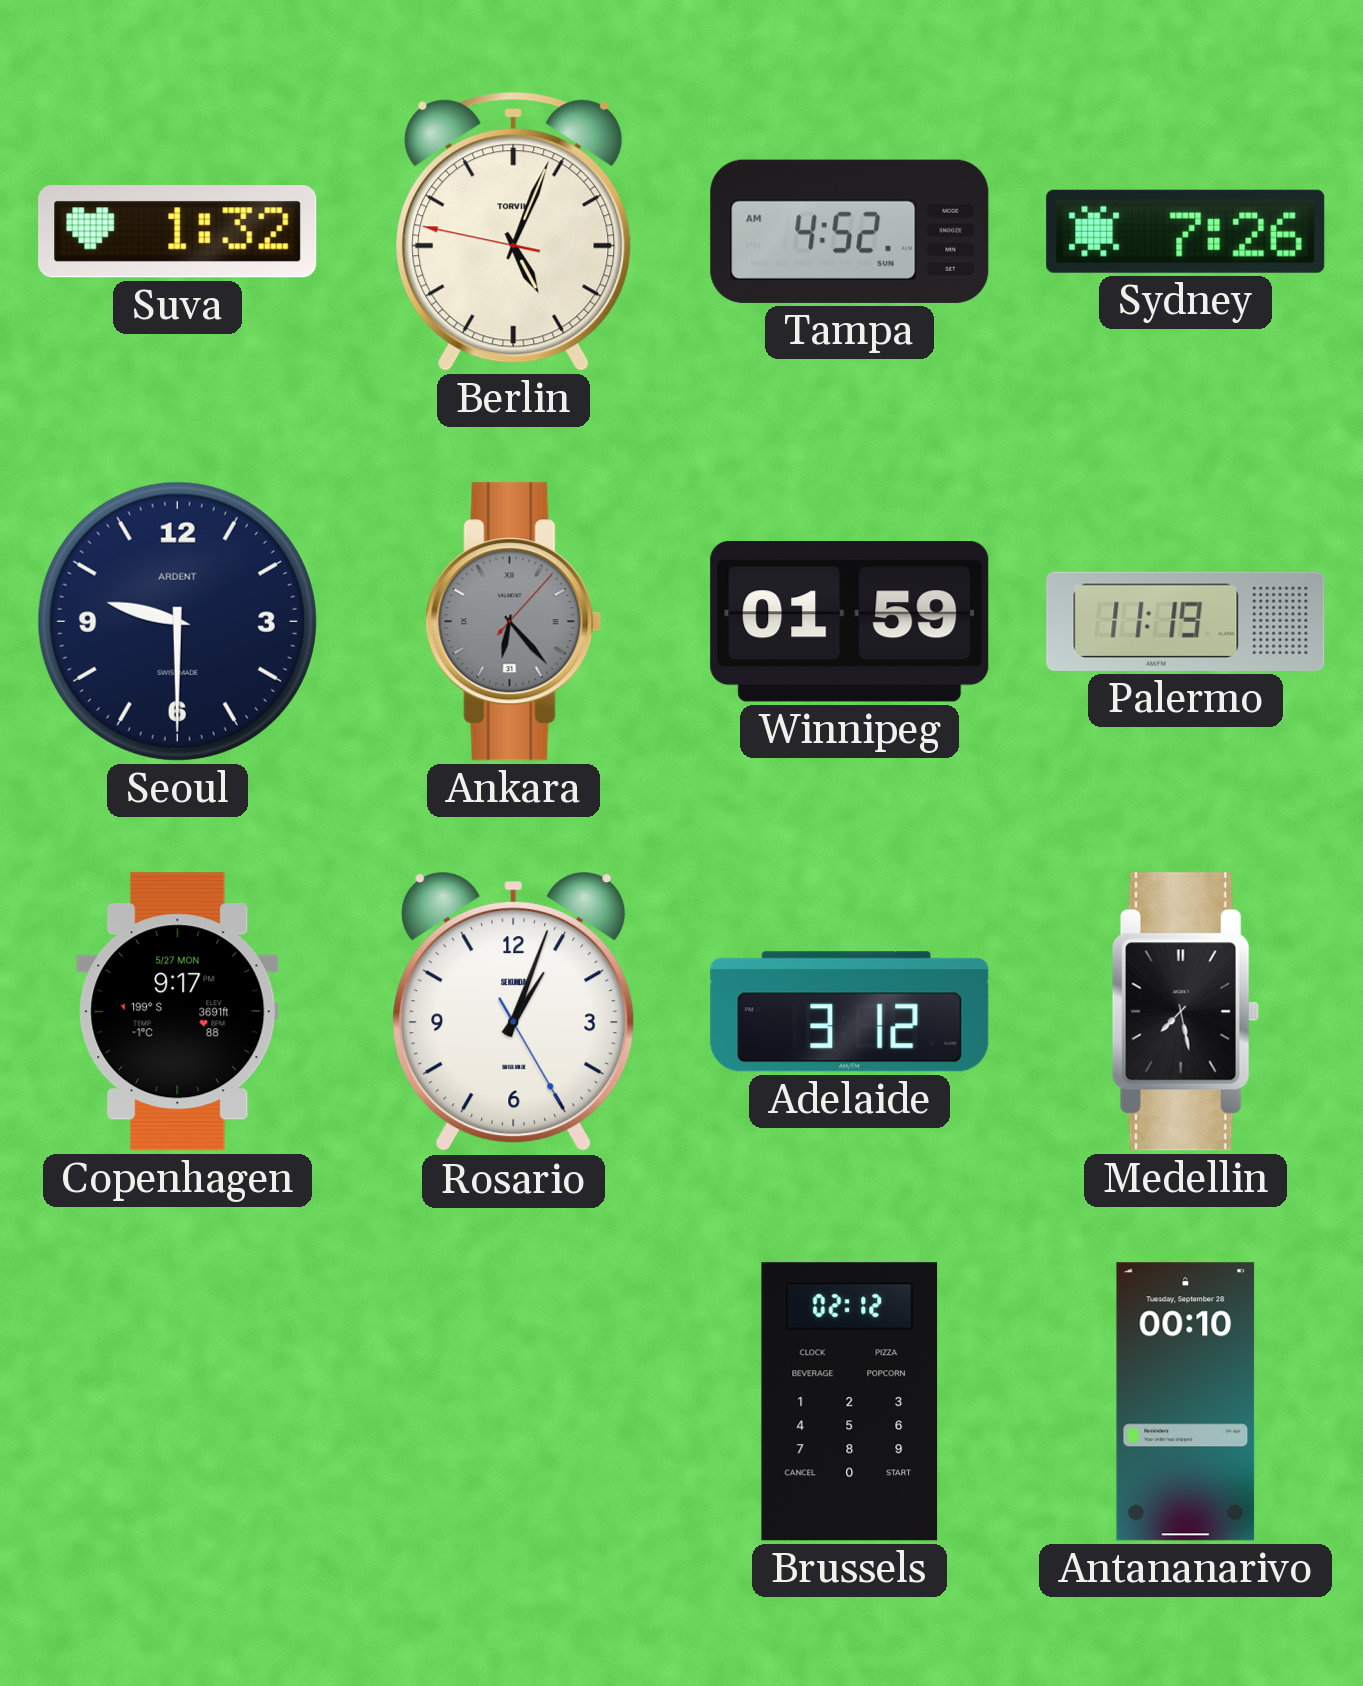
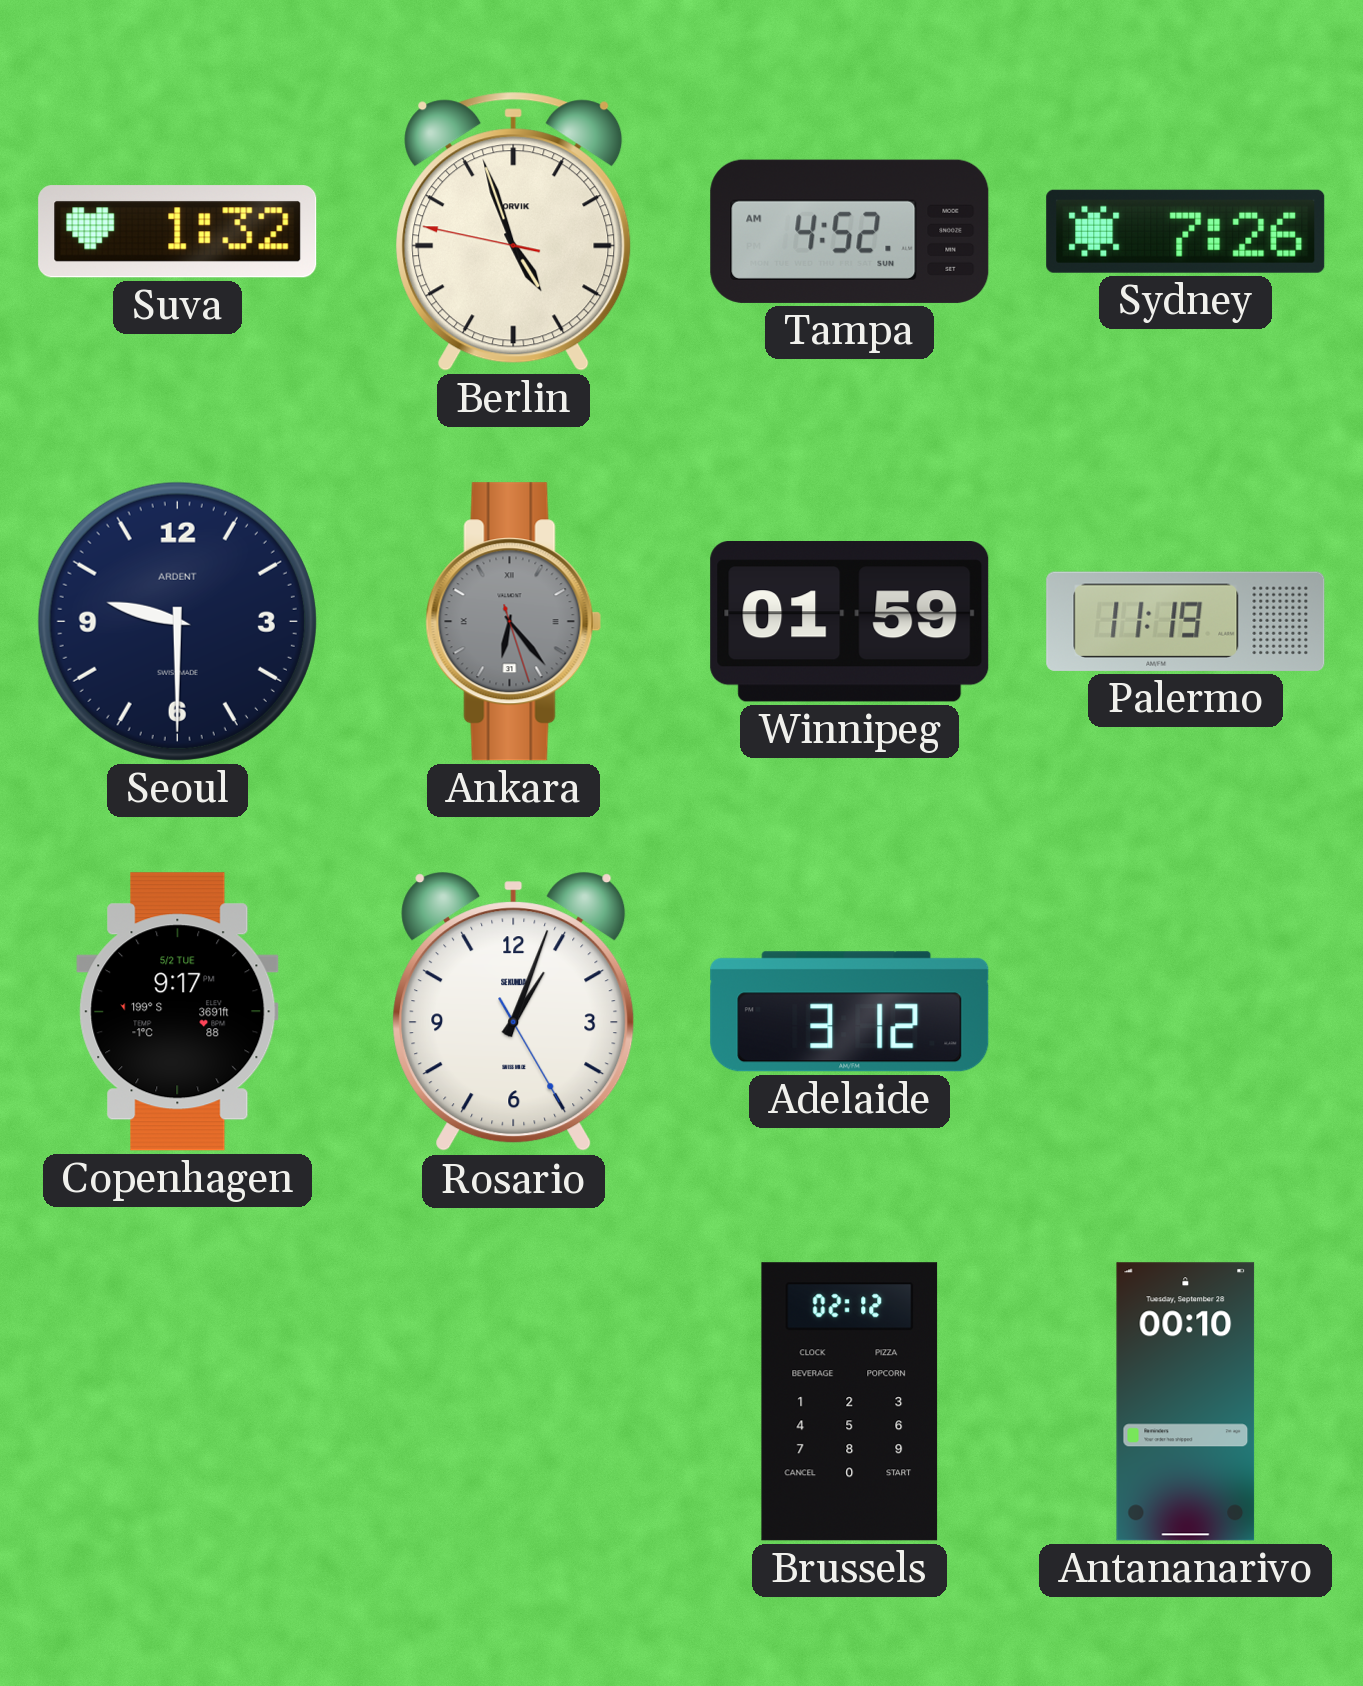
Berlin: 5:03 -> 4:56
Ankara: 6:23:07 -> 6:23:27
Copenhagen date: 5/27 MON -> 5/2 TUE
Medellin: 7:28 -> none
